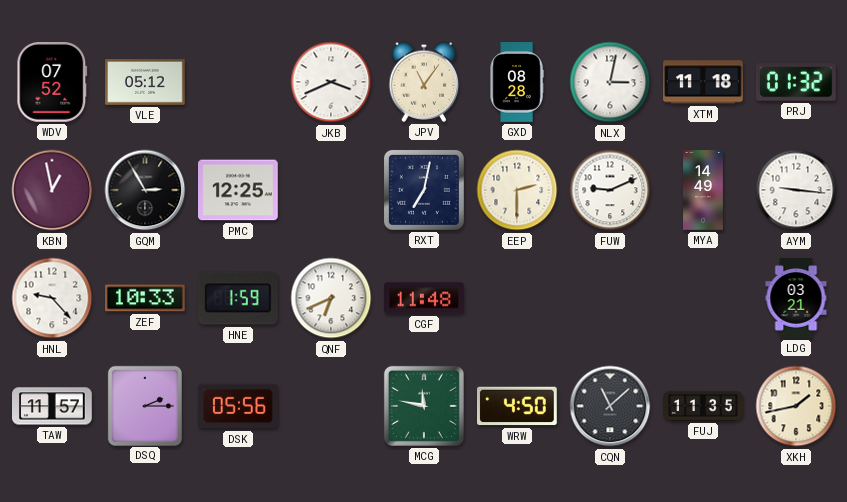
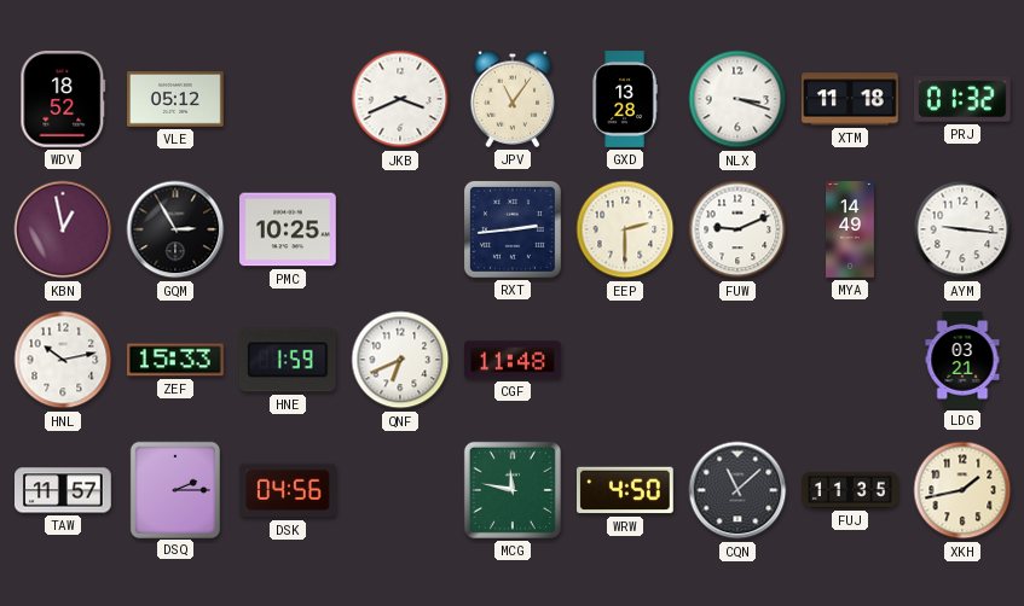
WDV: 07:52 -> 18:52
GXD: 08:28 -> 13:28
NLX: 3:02 -> 3:18
PMC: 12:25 -> 10:25
RXT: 7:02 -> 2:44
HNL: 9:23 -> 10:13
ZEF: 10:33 -> 15:33
DSK: 05:56 -> 04:56
